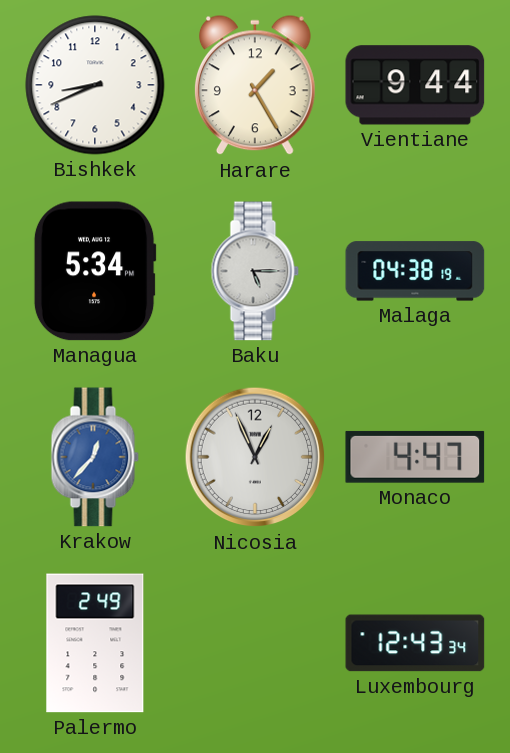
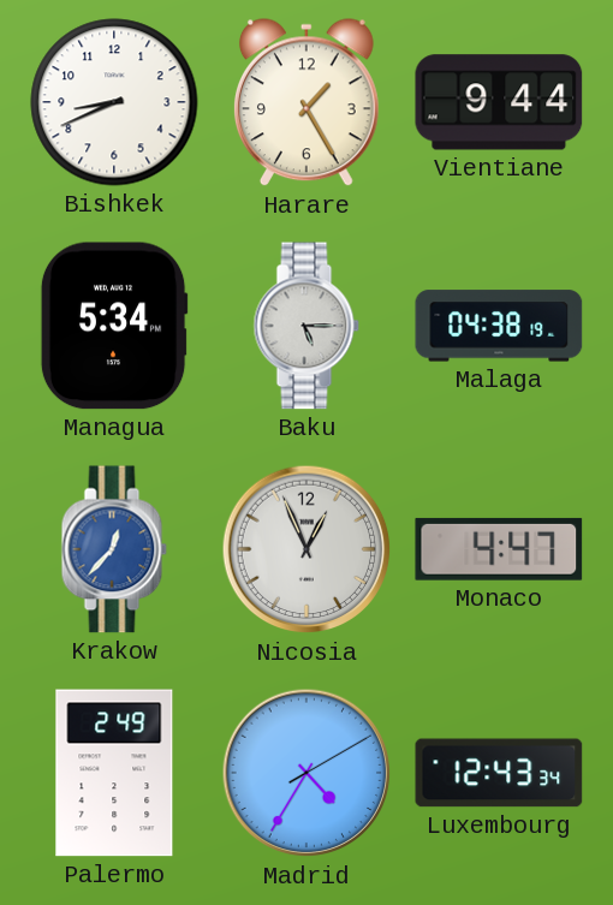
Madrid: none -> 4:35
